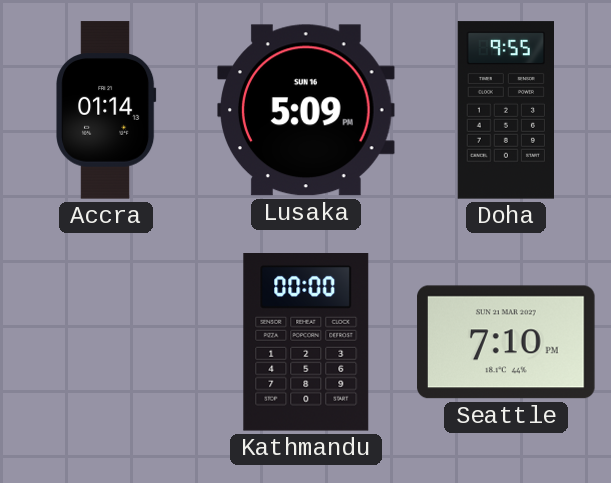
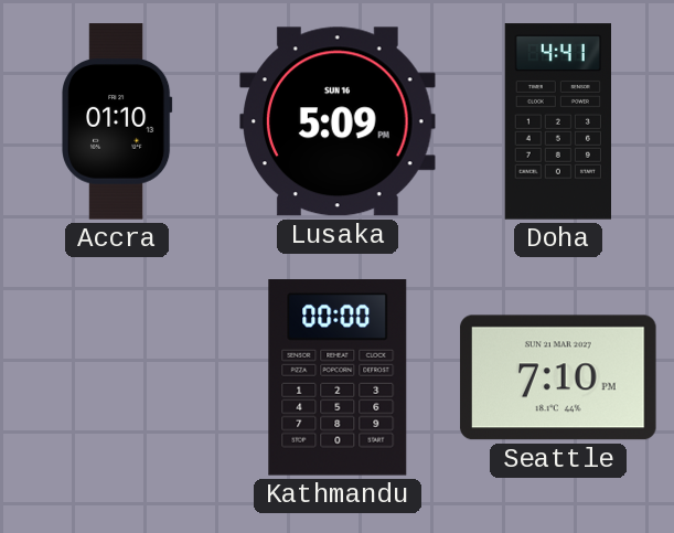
Accra: 01:14 -> 01:10
Doha: 9:55 -> 4:41
